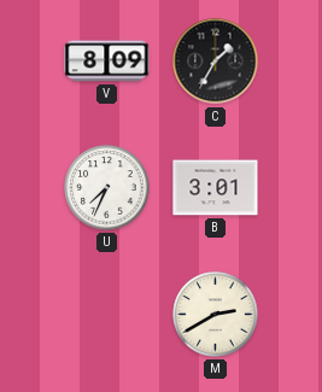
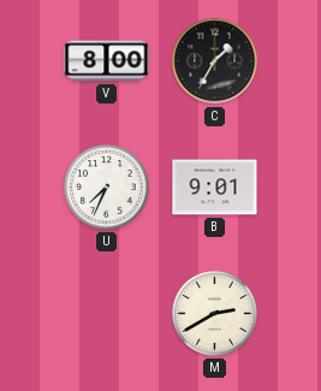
V: 8:09 -> 8:00
B: 3:01 -> 9:01
